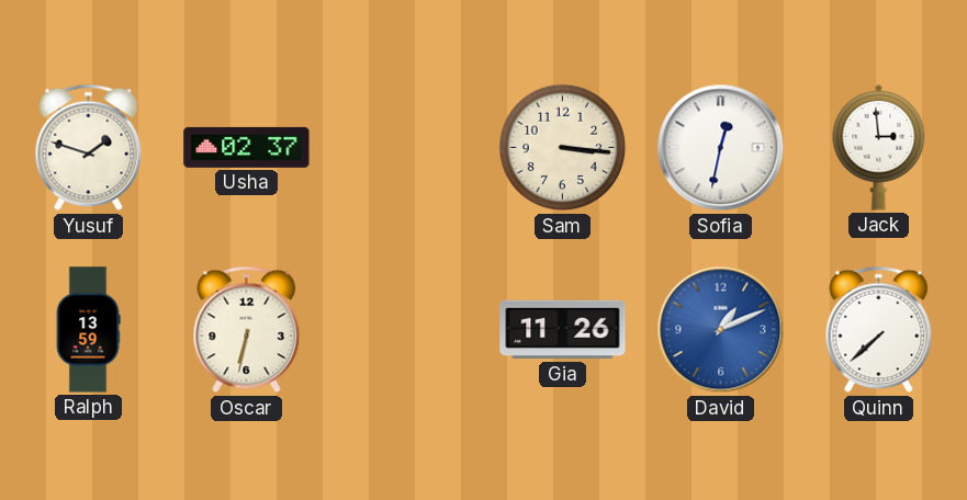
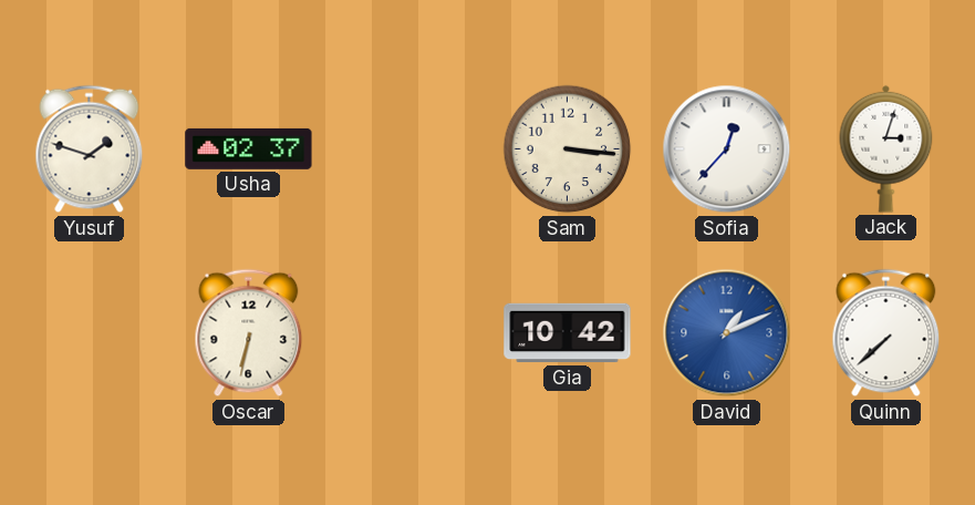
Sofia: 12:32 -> 12:37
Jack: 2:59 -> 3:03
Ralph: 13:59 -> none
Gia: 11:26 -> 10:42
